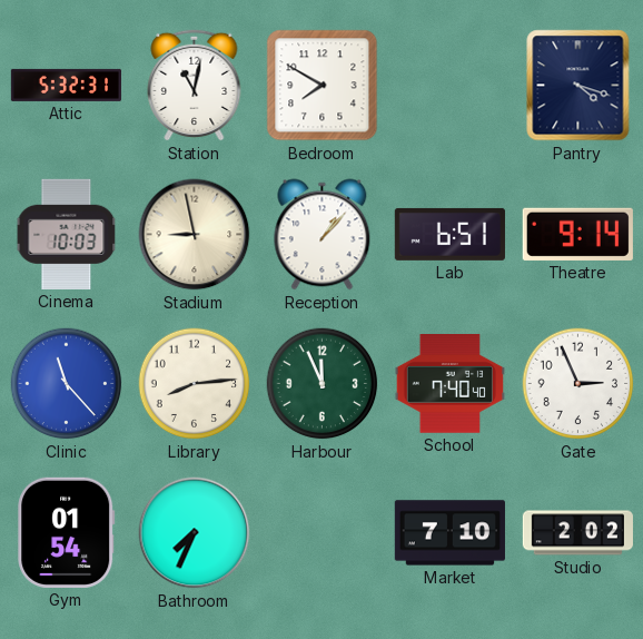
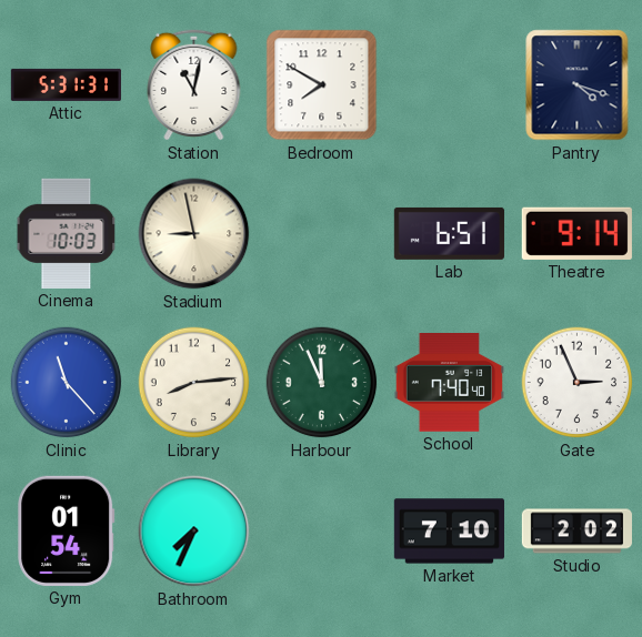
Attic: 5:32 -> 5:31
Reception: 1:07 -> none
